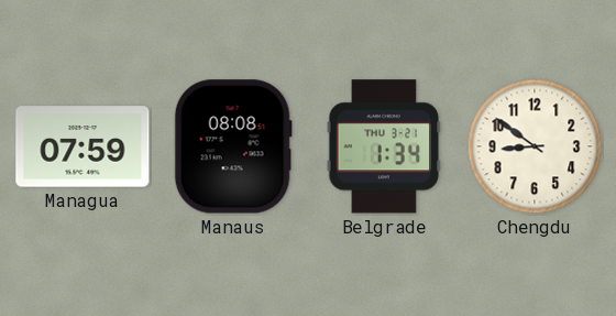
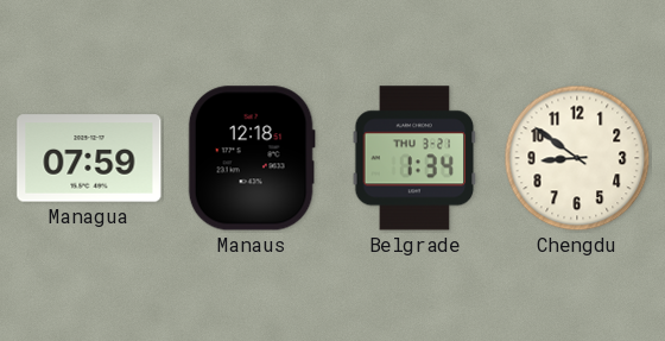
Manaus: 08:08 -> 12:18
